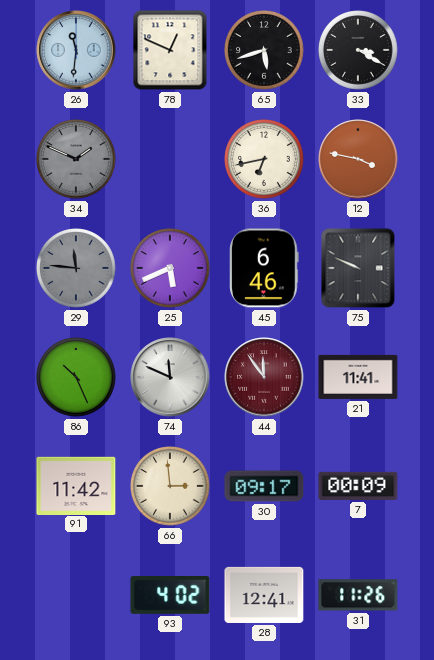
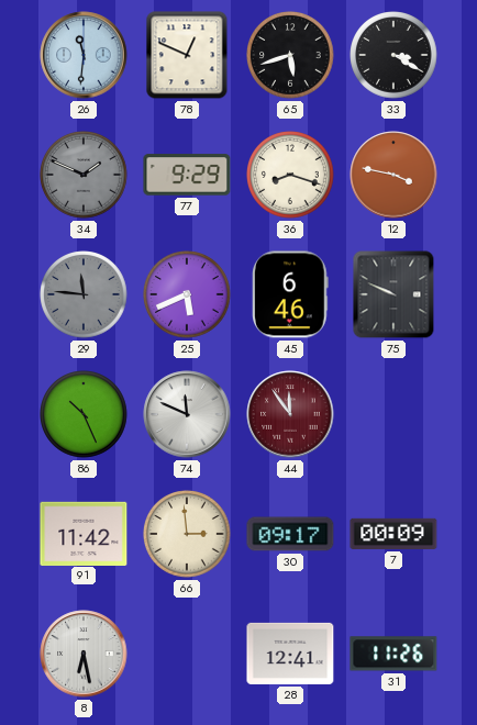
77: none -> 9:29
36: 6:43 -> 8:18
21: 11:41 -> none
8: none -> 6:28
93: 4:02 -> none
